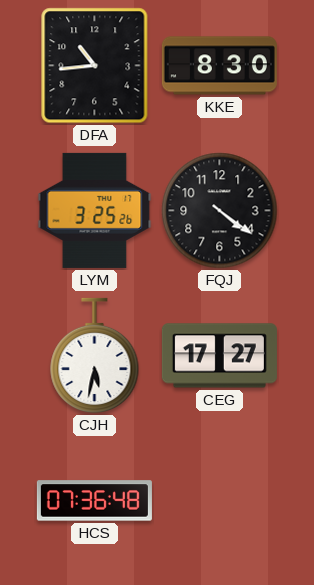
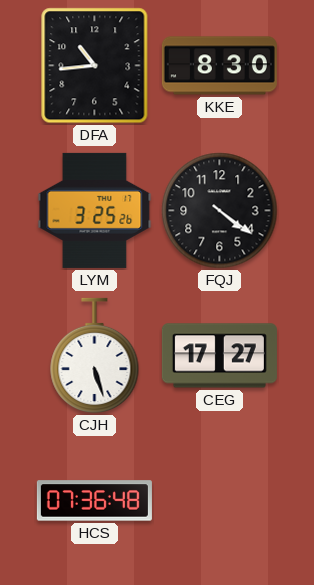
CJH: 5:32 -> 5:27
